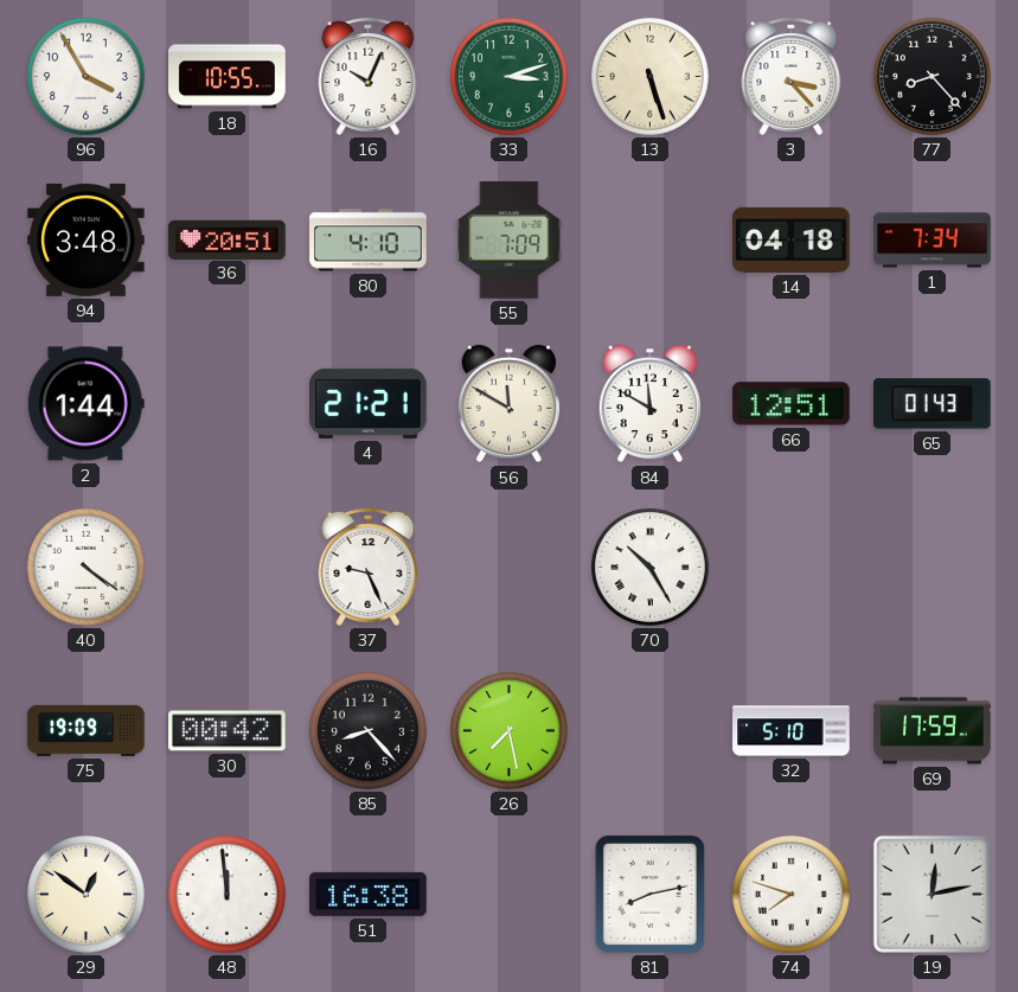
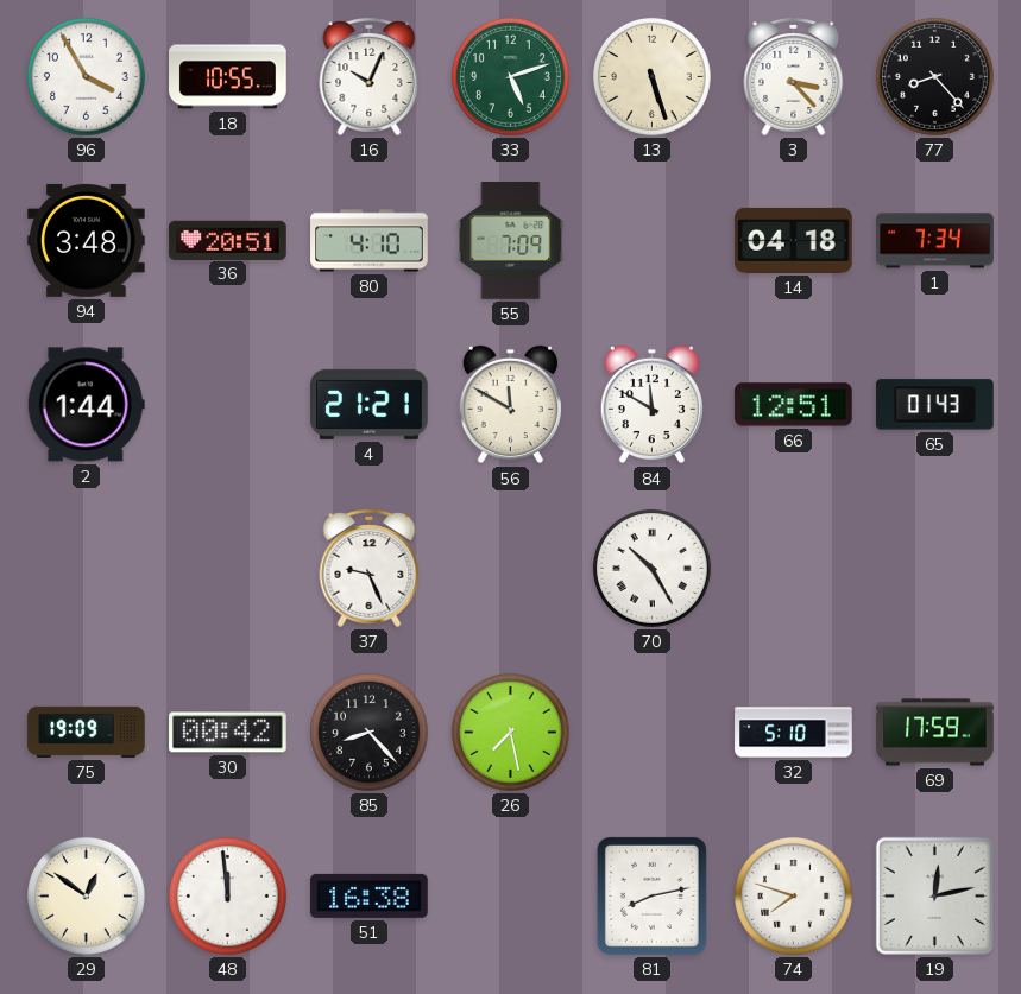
33: 3:12 -> 5:12
40: 4:21 -> none
